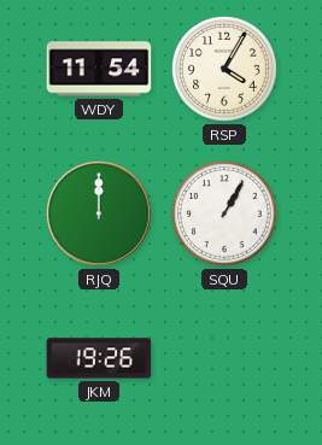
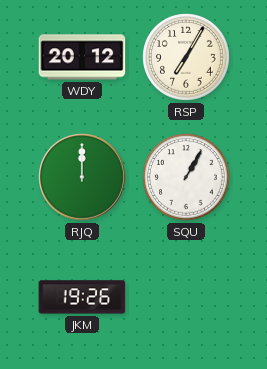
WDY: 11:54 -> 20:12
RSP: 4:05 -> 7:05
